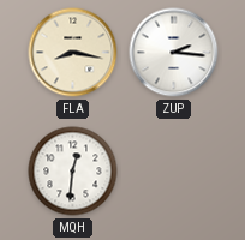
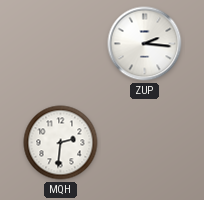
FLA: 8:17 -> none
MQH: 12:31 -> 2:31
